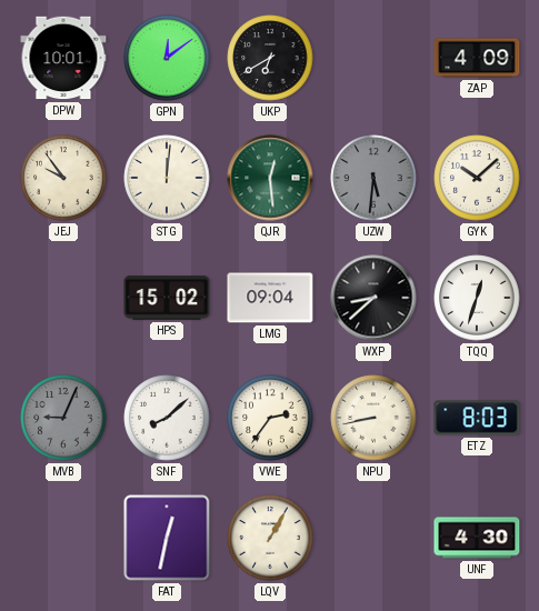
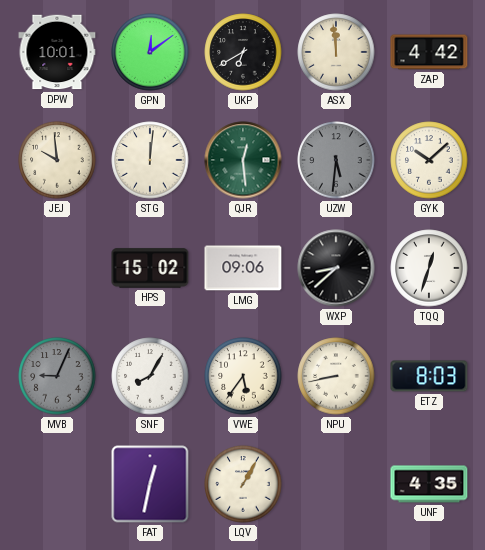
ASX: none -> 11:59
ZAP: 4:09 -> 4:42
JEJ: 9:54 -> 9:59
LMG: 09:04 -> 09:06
SNF: 8:08 -> 8:05
VWE: 2:36 -> 5:36
UNF: 4:30 -> 4:35
